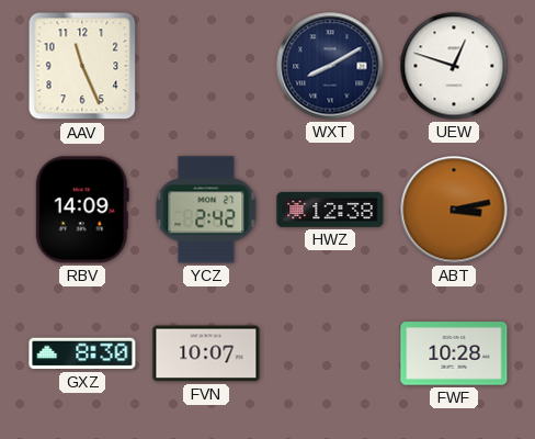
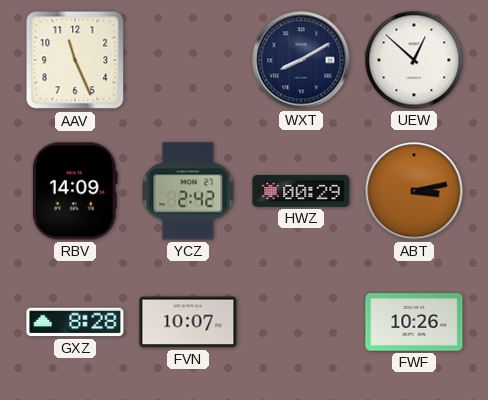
UEW: 12:48 -> 12:52
HWZ: 12:38 -> 00:29
GXZ: 8:30 -> 8:28
FWF: 10:28 -> 10:26
